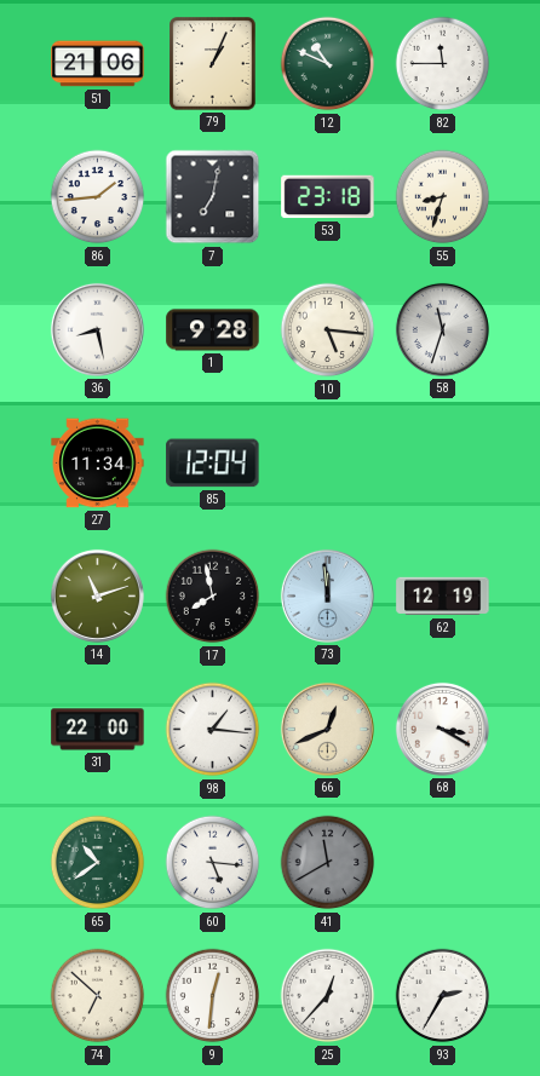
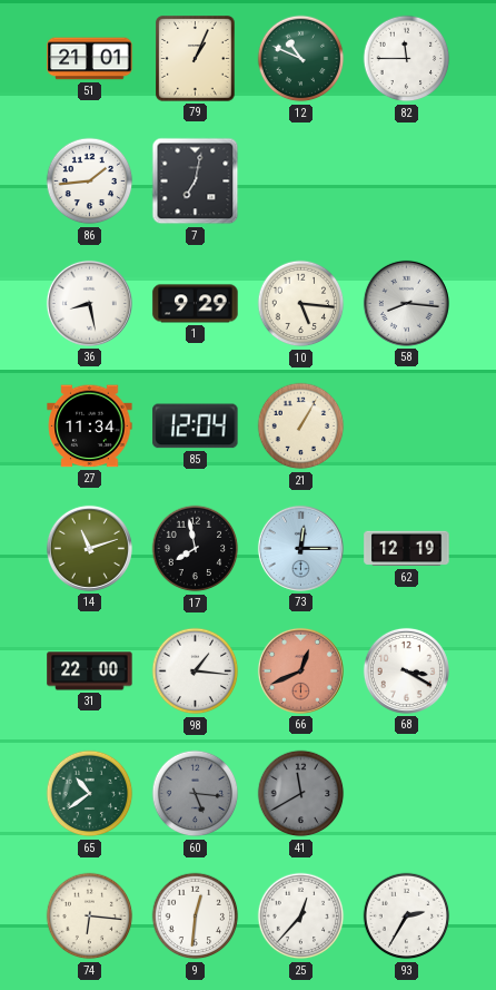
51: 21:06 -> 21:01
53: 23:18 -> none
55: 8:33 -> none
1: 9:28 -> 9:29
58: 11:33 -> 8:16
21: none -> 1:05
73: 11:59 -> 12:15
66 dial: cream -> salmon
60 dial: white -> grey
74: 6:52 -> 6:16
